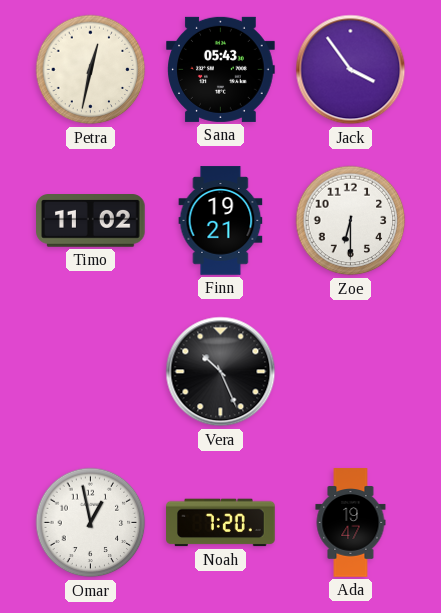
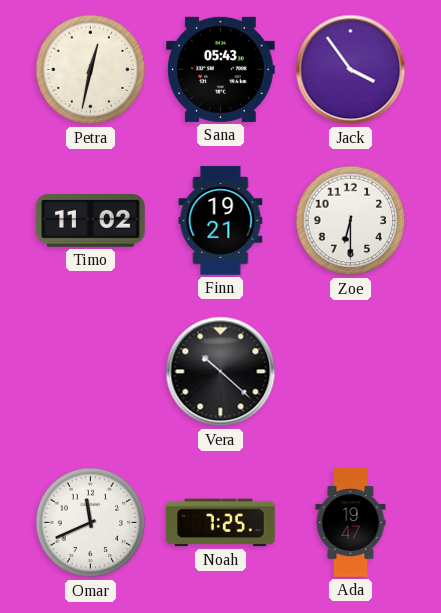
Vera: 10:26 -> 10:22
Omar: 12:58 -> 11:41
Noah: 7:20 -> 7:25
